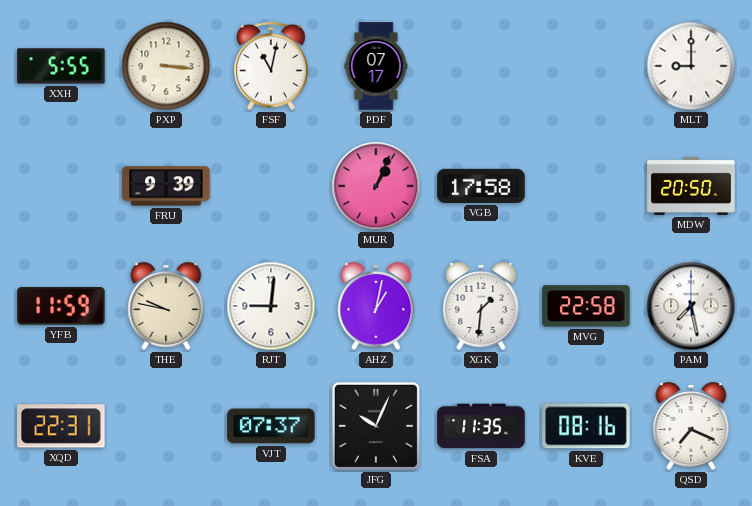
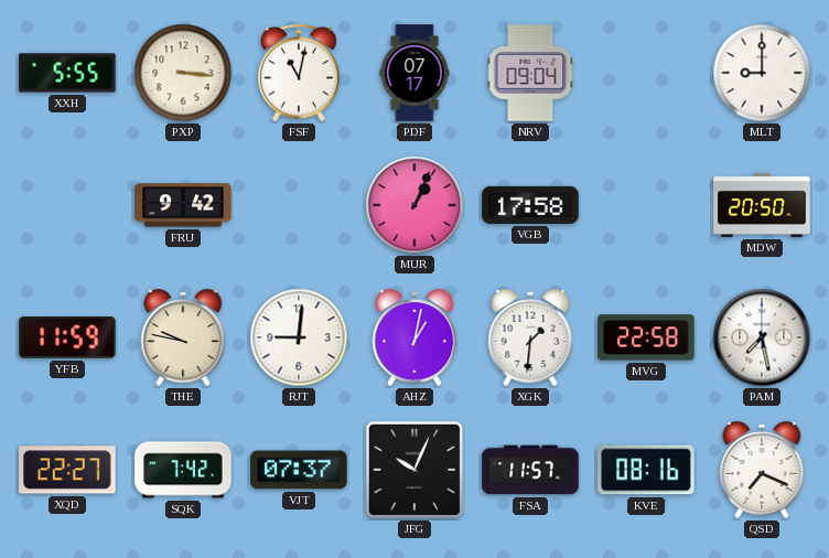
NRV: none -> 09:04
FRU: 9:39 -> 9:42
XQD: 22:31 -> 22:27
SQK: none -> 7:42
FSA: 11:35 -> 11:57
